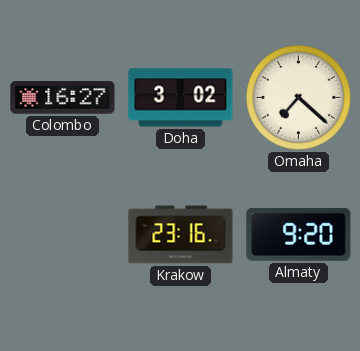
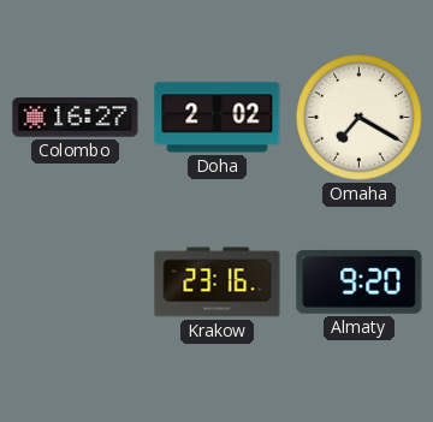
Doha: 3:02 -> 2:02
Omaha: 7:22 -> 7:20
